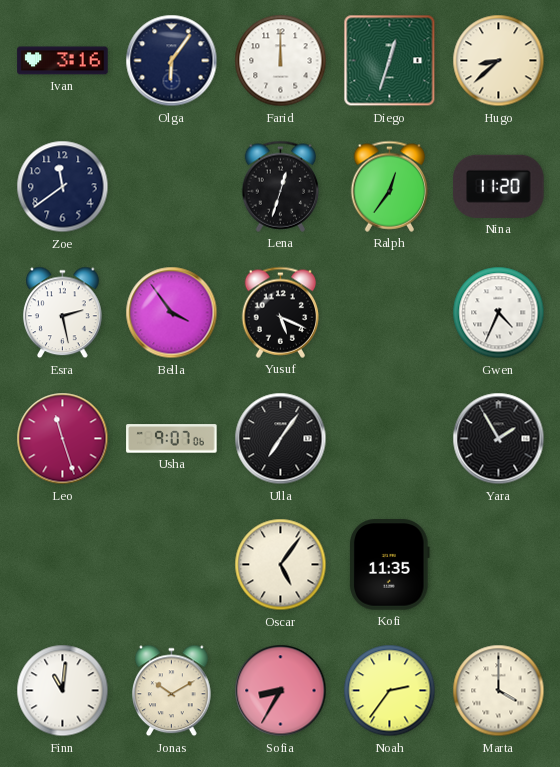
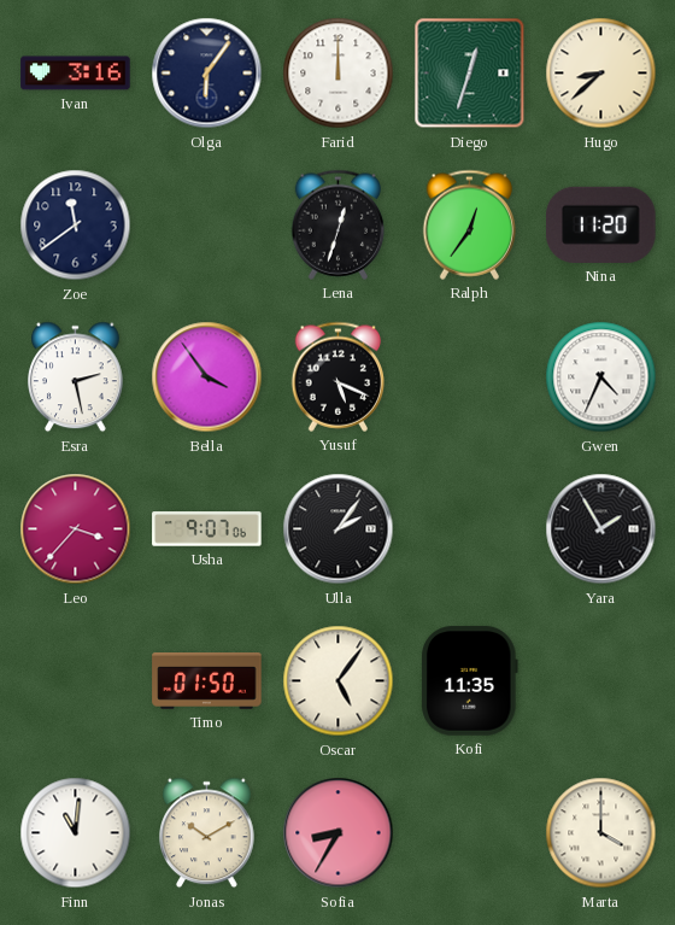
Leo: 11:27 -> 3:37
Ulla: 7:06 -> 2:06
Timo: none -> 01:50
Noah: 2:36 -> none
